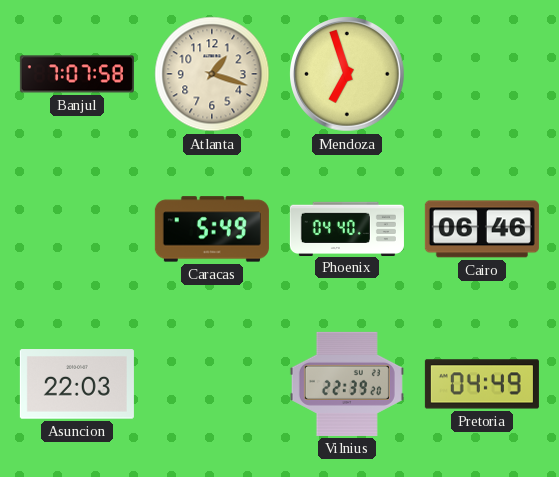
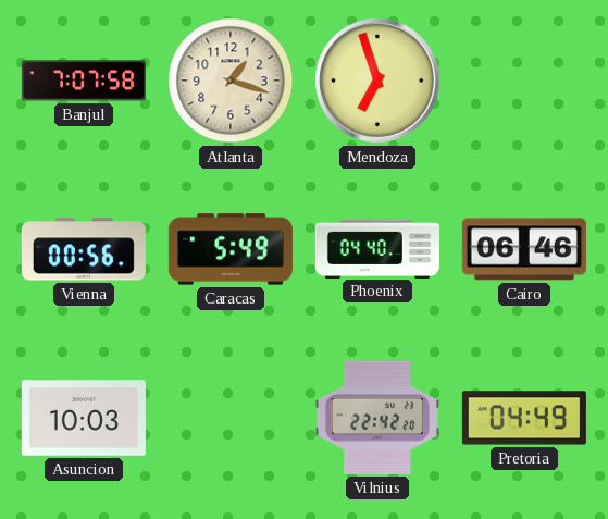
Vienna: none -> 00:56
Asuncion: 22:03 -> 10:03
Vilnius: 22:39 -> 22:42
